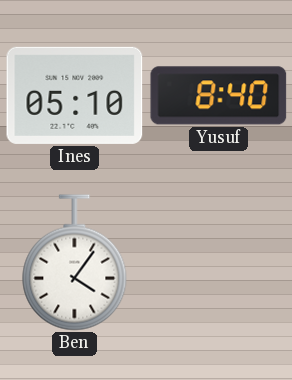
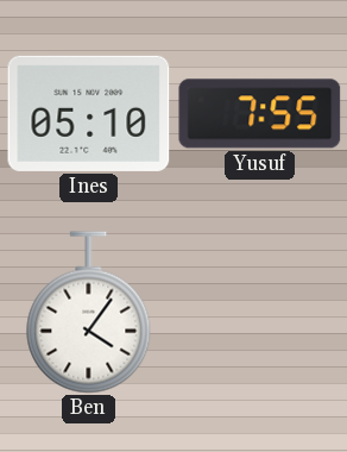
Yusuf: 8:40 -> 7:55
